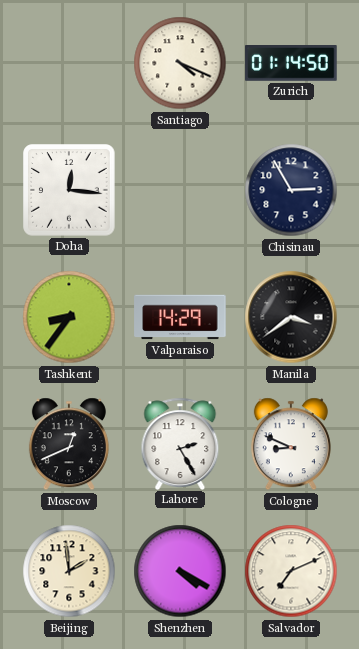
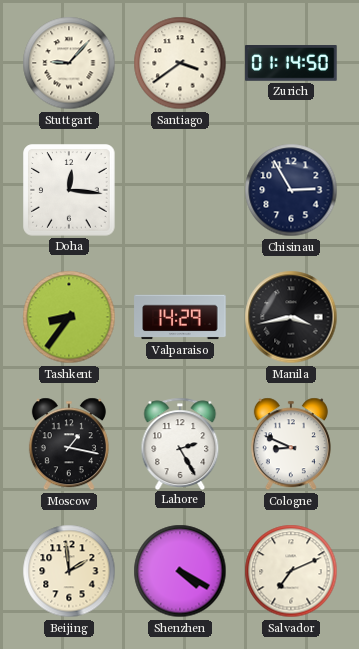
Stuttgart: none -> 9:07
Santiago: 4:19 -> 3:39
Manila: 3:39 -> 3:43
Moscow: 12:41 -> 1:17
